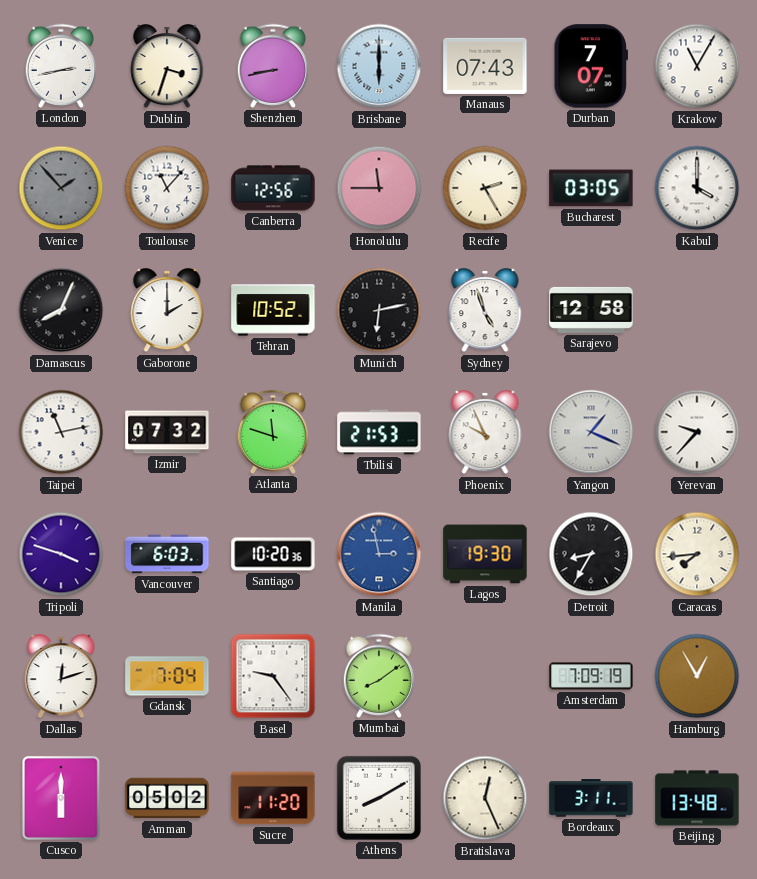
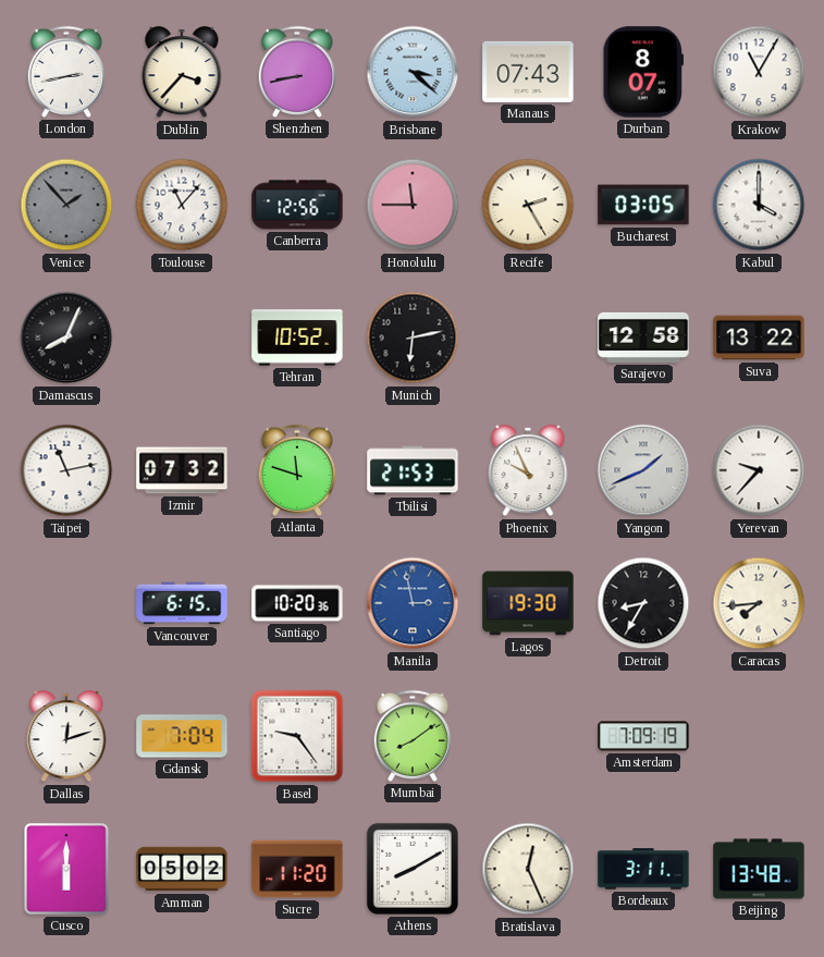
Dublin: 3:33 -> 3:37
Brisbane: 6:00 -> 3:22
Durban: 7:07 -> 8:07
Gaborone: 2:00 -> none
Sydney: 4:57 -> none
Suva: none -> 13:22
Yangon: 1:19 -> 1:41
Tripoli: 3:48 -> none
Vancouver: 6:03 -> 6:15
Hamburg: 12:55 -> none
